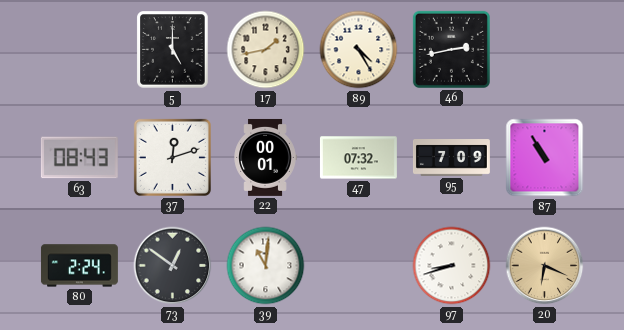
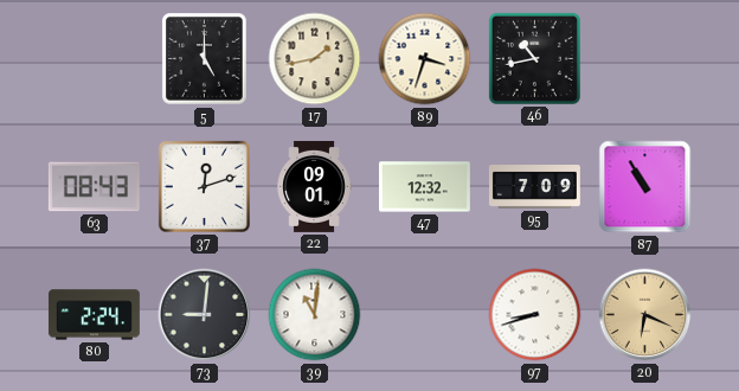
89: 4:25 -> 3:33
46: 2:43 -> 10:43
22: 00:01 -> 09:01
47: 07:32 -> 12:32
73: 12:51 -> 9:01
